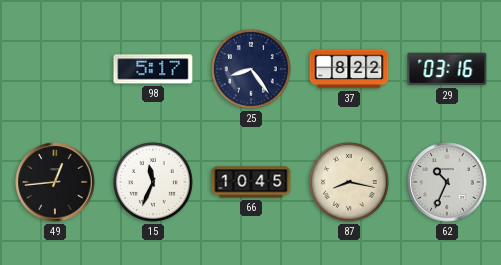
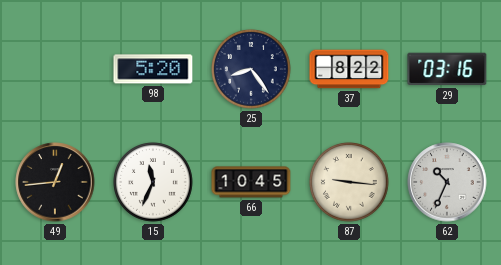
98: 5:17 -> 5:20
87: 8:17 -> 9:16
